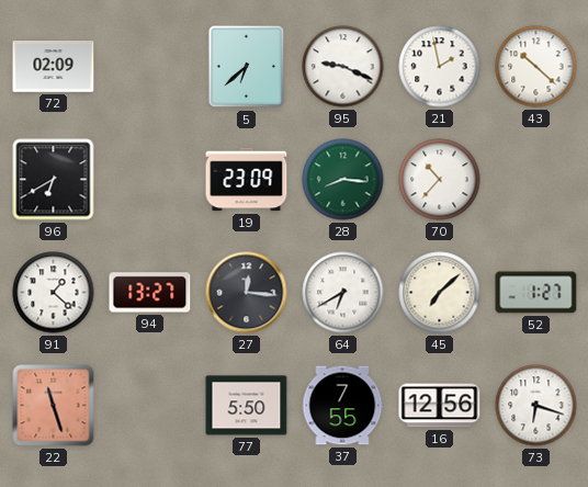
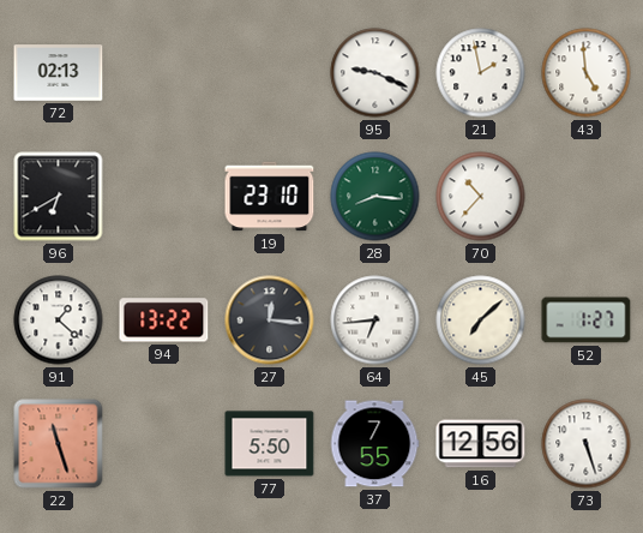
72: 02:09 -> 02:13
5: 6:38 -> none
43: 10:22 -> 4:59
19: 23:09 -> 23:10
94: 13:27 -> 13:22
64: 6:40 -> 6:44
73: 6:18 -> 5:27
